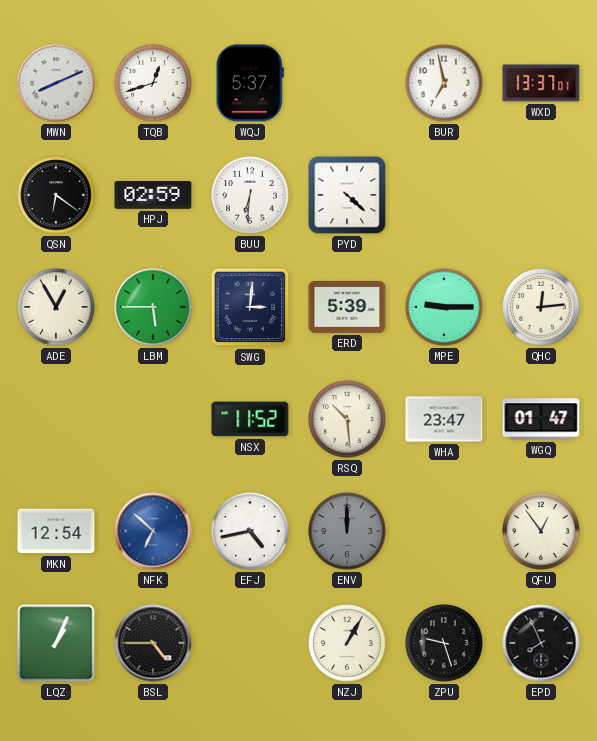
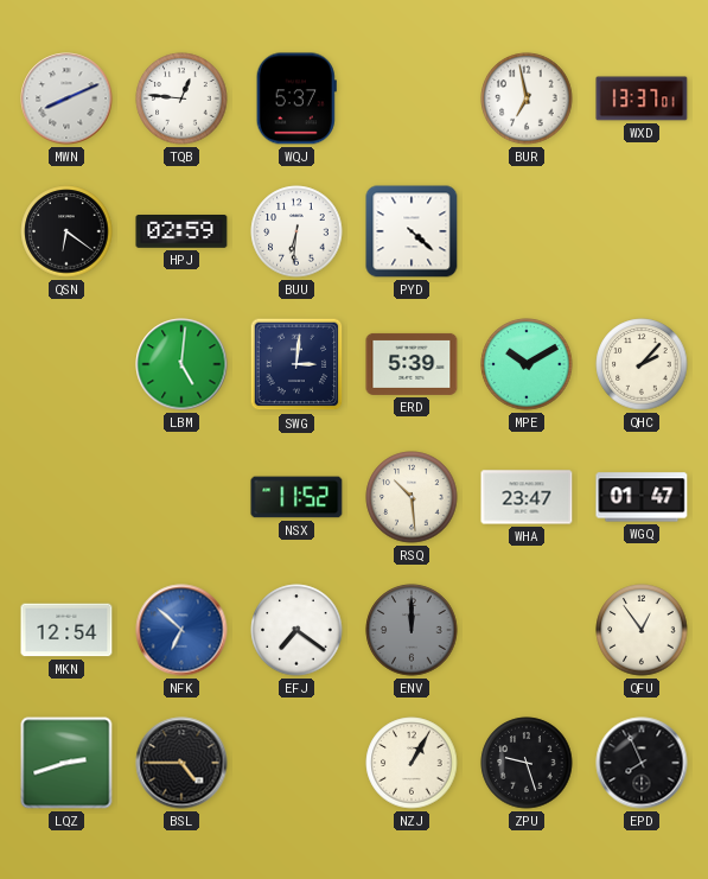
TQB: 12:42 -> 12:46
ADE: 12:55 -> none
LBM: 5:45 -> 5:01
MPE: 9:15 -> 10:10
QHC: 12:14 -> 2:07
EFJ: 4:43 -> 7:21
LQZ: 1:04 -> 2:42
